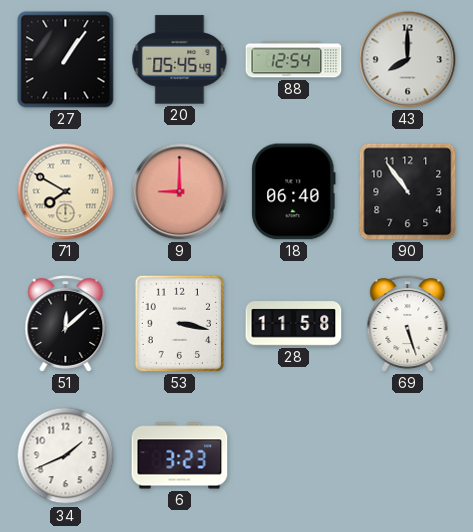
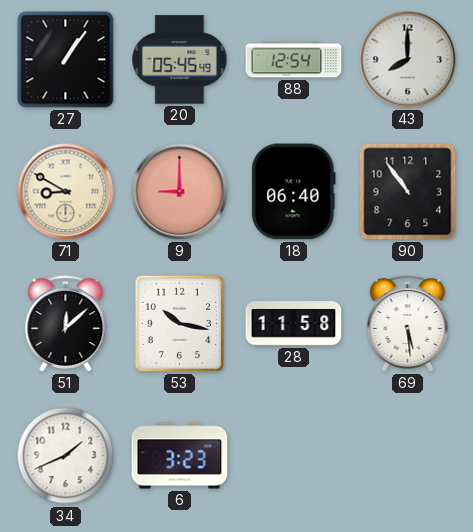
71: 7:50 -> 8:50
53: 3:17 -> 10:17
69: 5:27 -> 5:29
